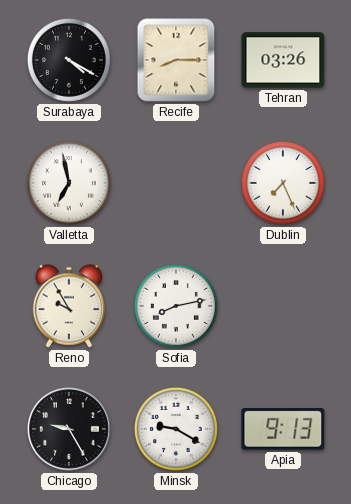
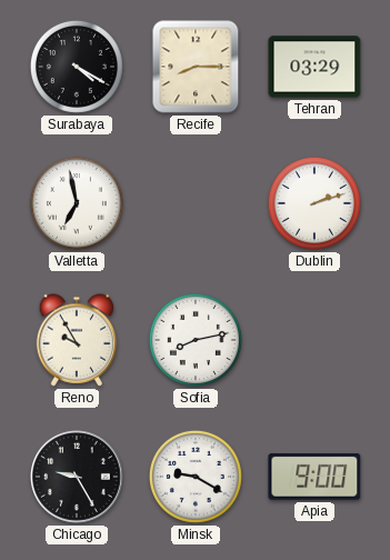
Tehran: 03:26 -> 03:29
Dublin: 7:26 -> 2:12
Apia: 9:13 -> 9:00
